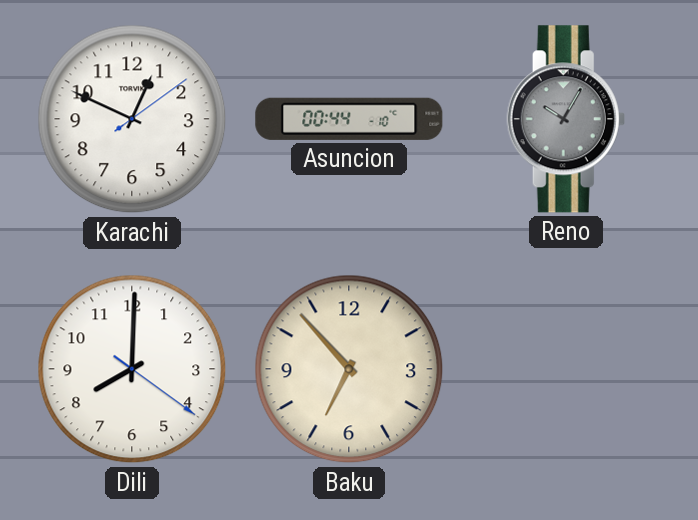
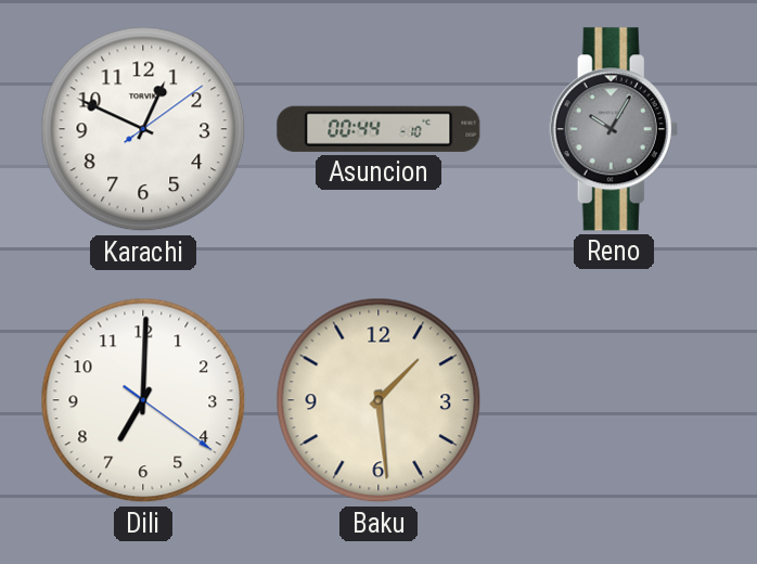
Dili: 8:00 -> 7:00
Baku: 6:53 -> 1:29
